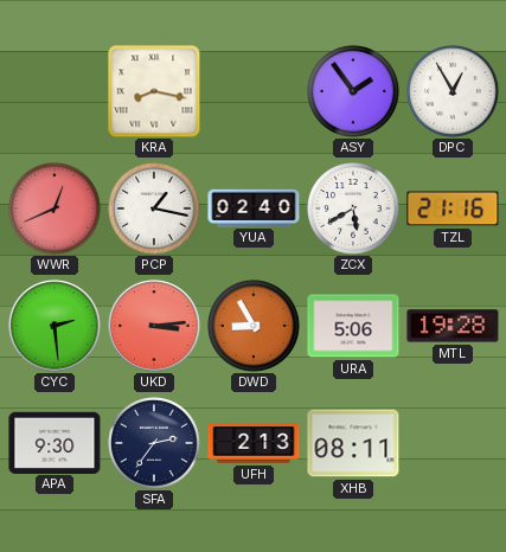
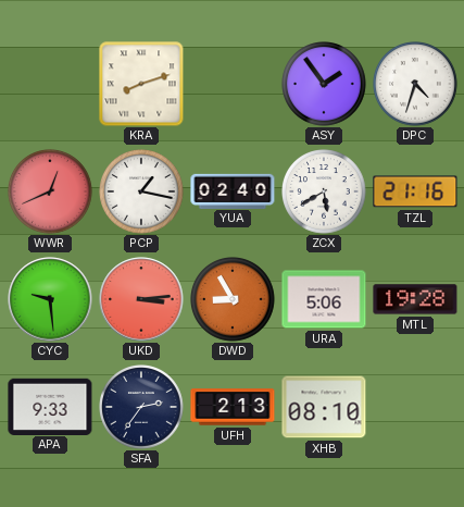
KRA: 8:17 -> 8:12
DPC: 12:55 -> 4:33
CYC: 2:29 -> 9:29
APA: 9:30 -> 9:33
XHB: 08:11 -> 08:10
